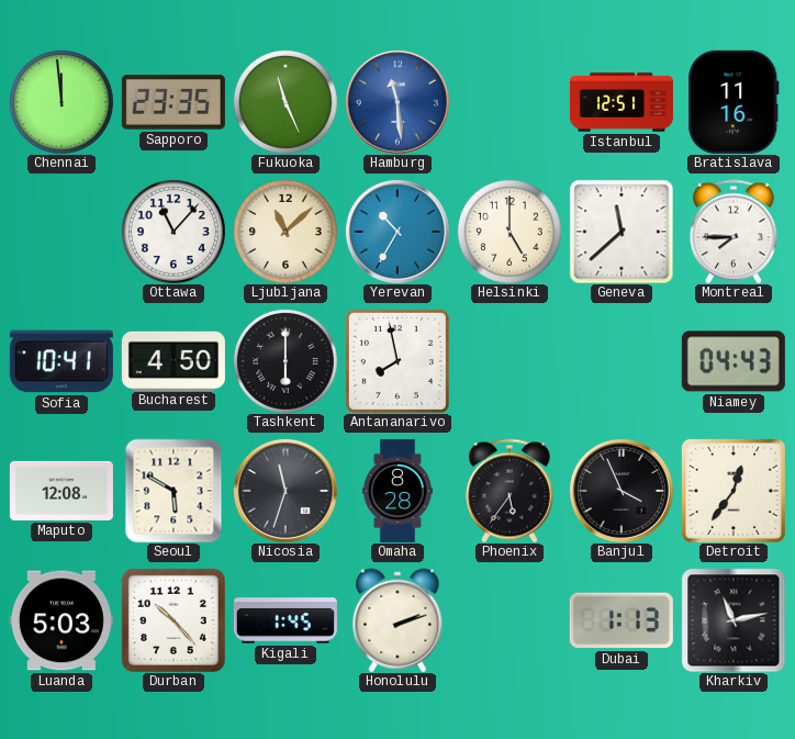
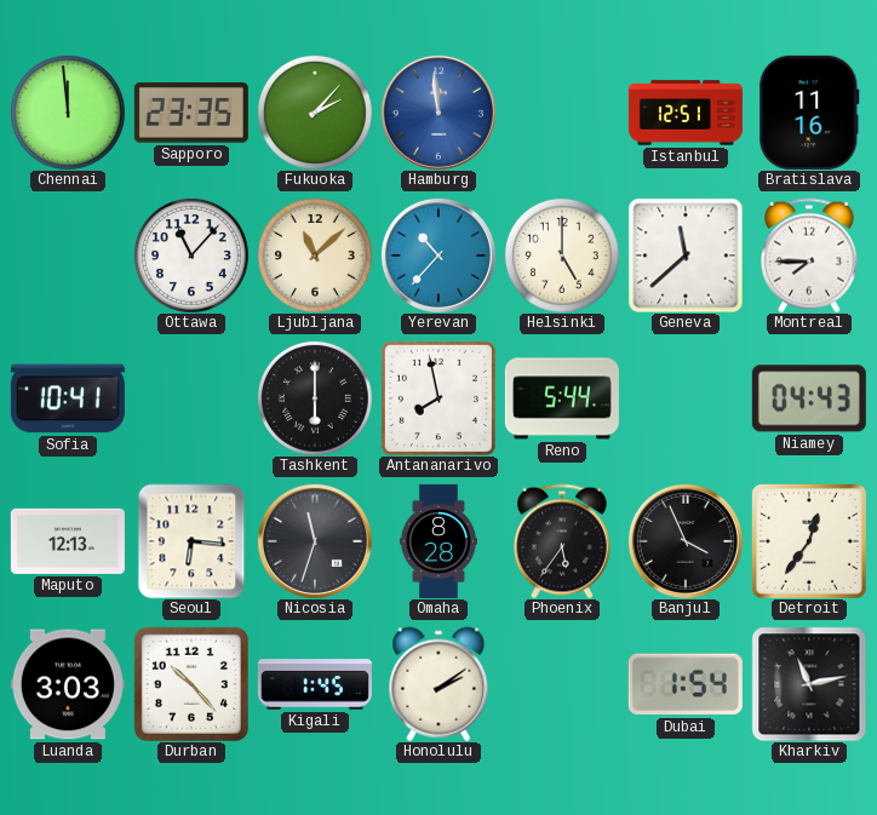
Fukuoka: 11:26 -> 2:07
Hamburg: 11:29 -> 11:59
Yerevan: 10:35 -> 10:37
Bucharest: 4:50 -> none
Reno: none -> 5:44
Maputo: 12:08 -> 12:13
Seoul: 5:50 -> 6:16
Luanda: 5:03 -> 3:03
Honolulu: 2:12 -> 2:09
Dubai: 1:13 -> 1:54
